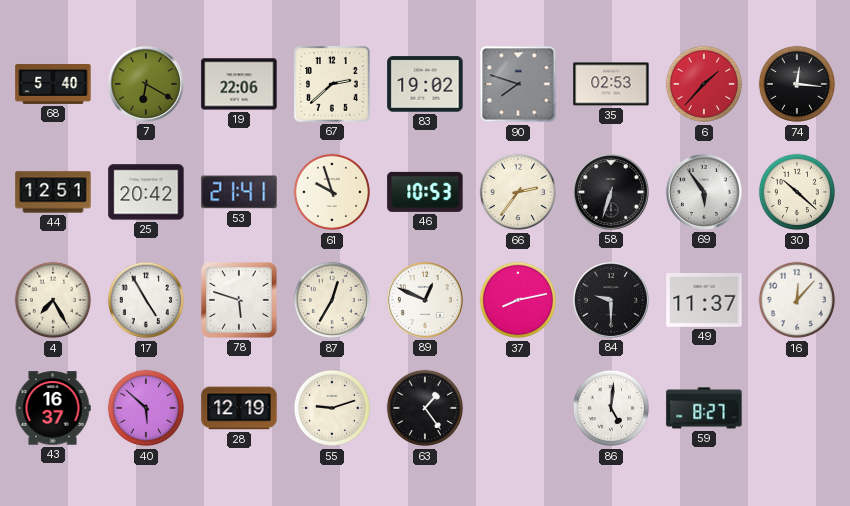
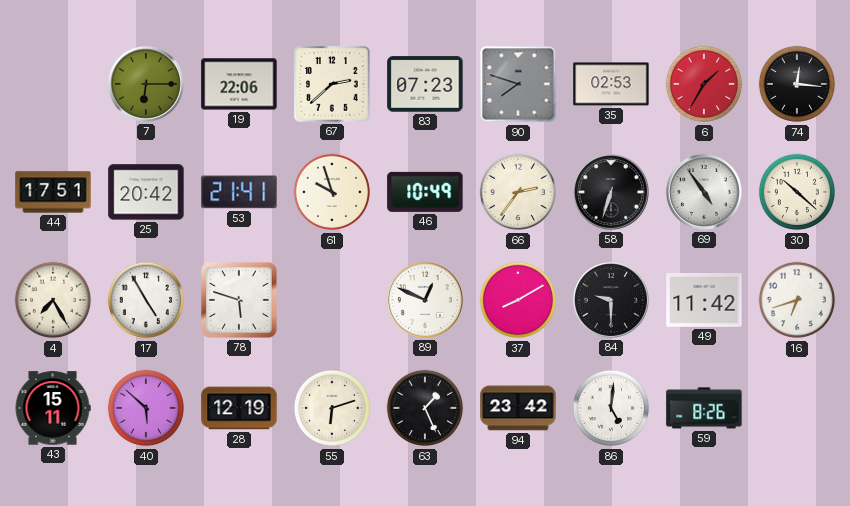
68: 5:40 -> none
7: 6:20 -> 6:15
83: 19:02 -> 07:23
6: 1:37 -> 1:35
44: 12:51 -> 17:51
46: 10:53 -> 10:49
69: 5:54 -> 4:54
87: 12:35 -> none
37: 8:13 -> 8:10
49: 11:37 -> 11:42
16: 12:07 -> 6:42
43: 16:37 -> 15:11
55: 9:12 -> 6:12
63: 1:24 -> 1:26
94: none -> 23:42
59: 8:27 -> 8:26
